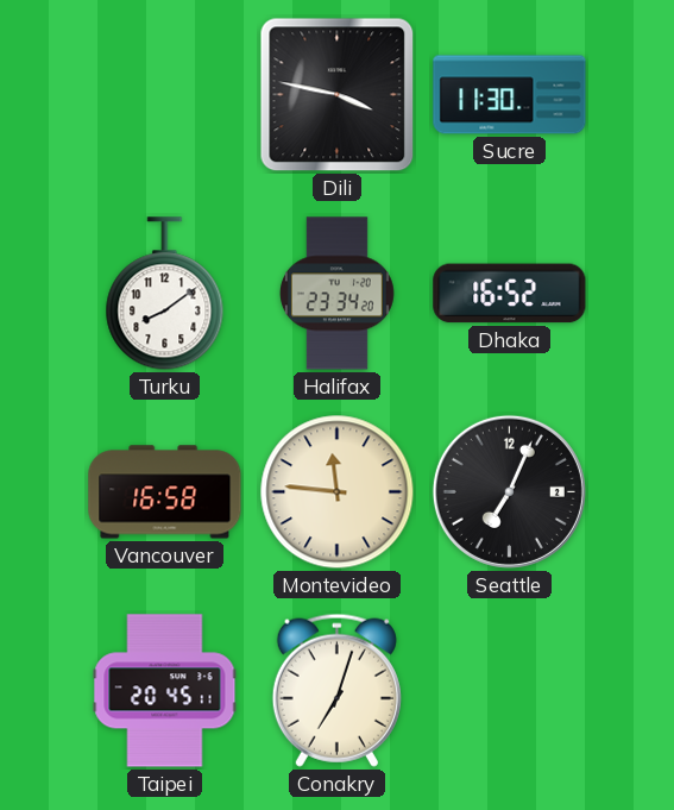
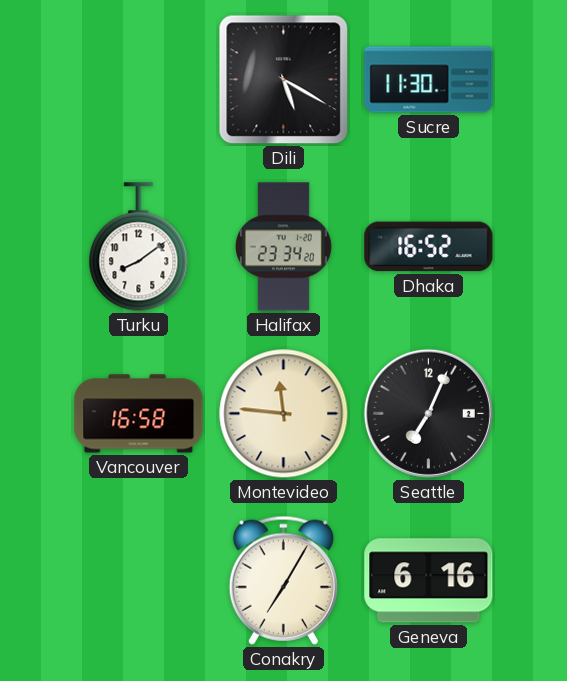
Dili: 3:47 -> 5:20
Taipei: 20:45 -> none
Conakry: 7:03 -> 7:05
Geneva: none -> 6:16
